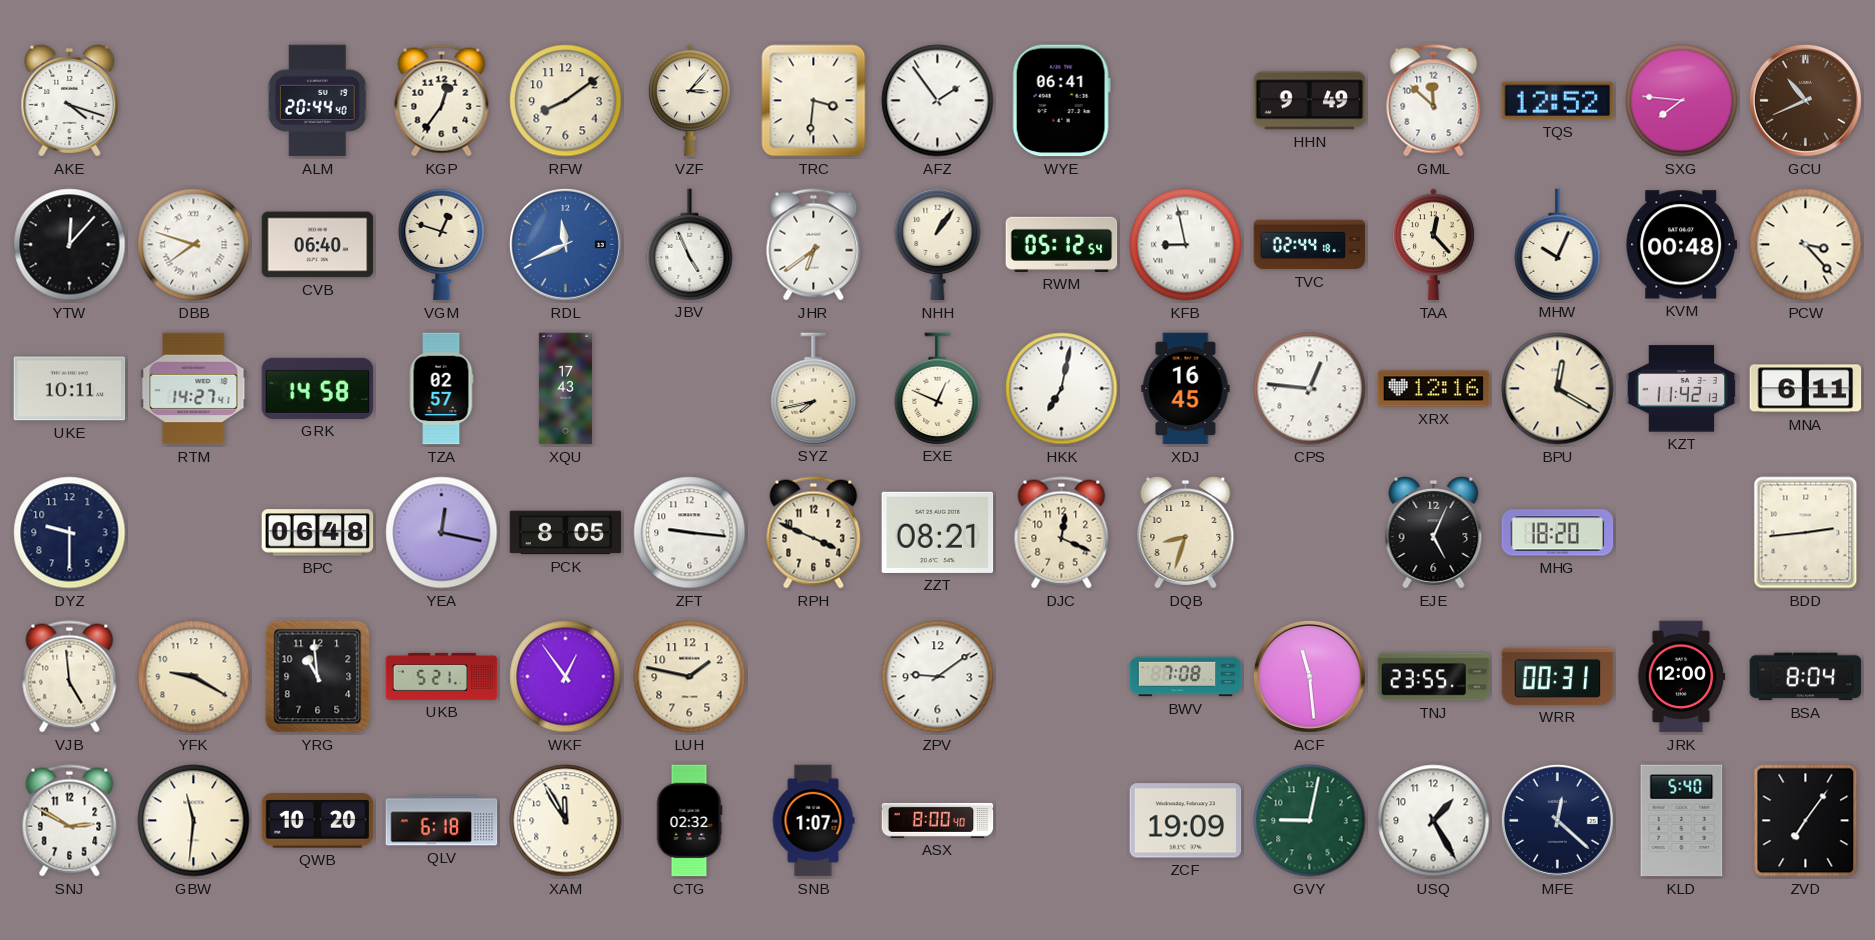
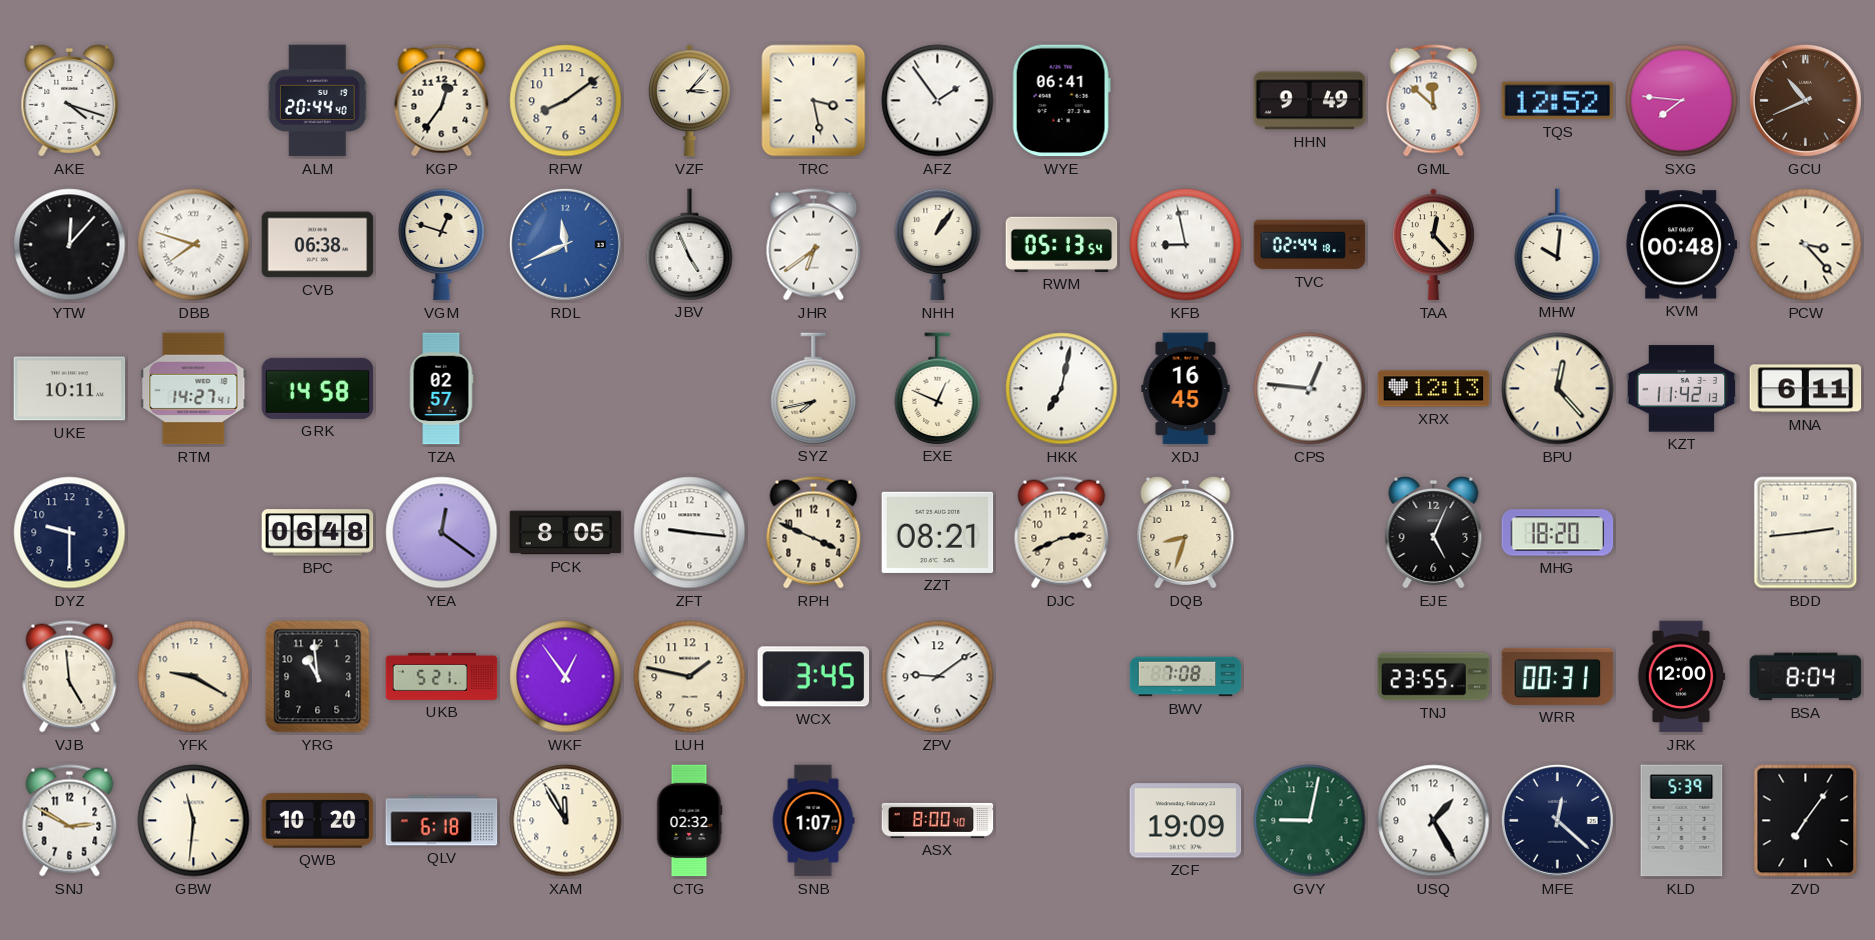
TRC: 3:31 -> 3:28
CVB: 06:40 -> 06:38
RWM: 05:12 -> 05:13
MHW: 10:04 -> 10:01
XQU: 17:43 -> none
XRX: 12:16 -> 12:13
BPU: 12:20 -> 12:23
YEA: 12:17 -> 12:21
DJC: 12:19 -> 2:41
WCX: none -> 3:45
ACF: 11:29 -> none
KLD: 5:40 -> 5:39
